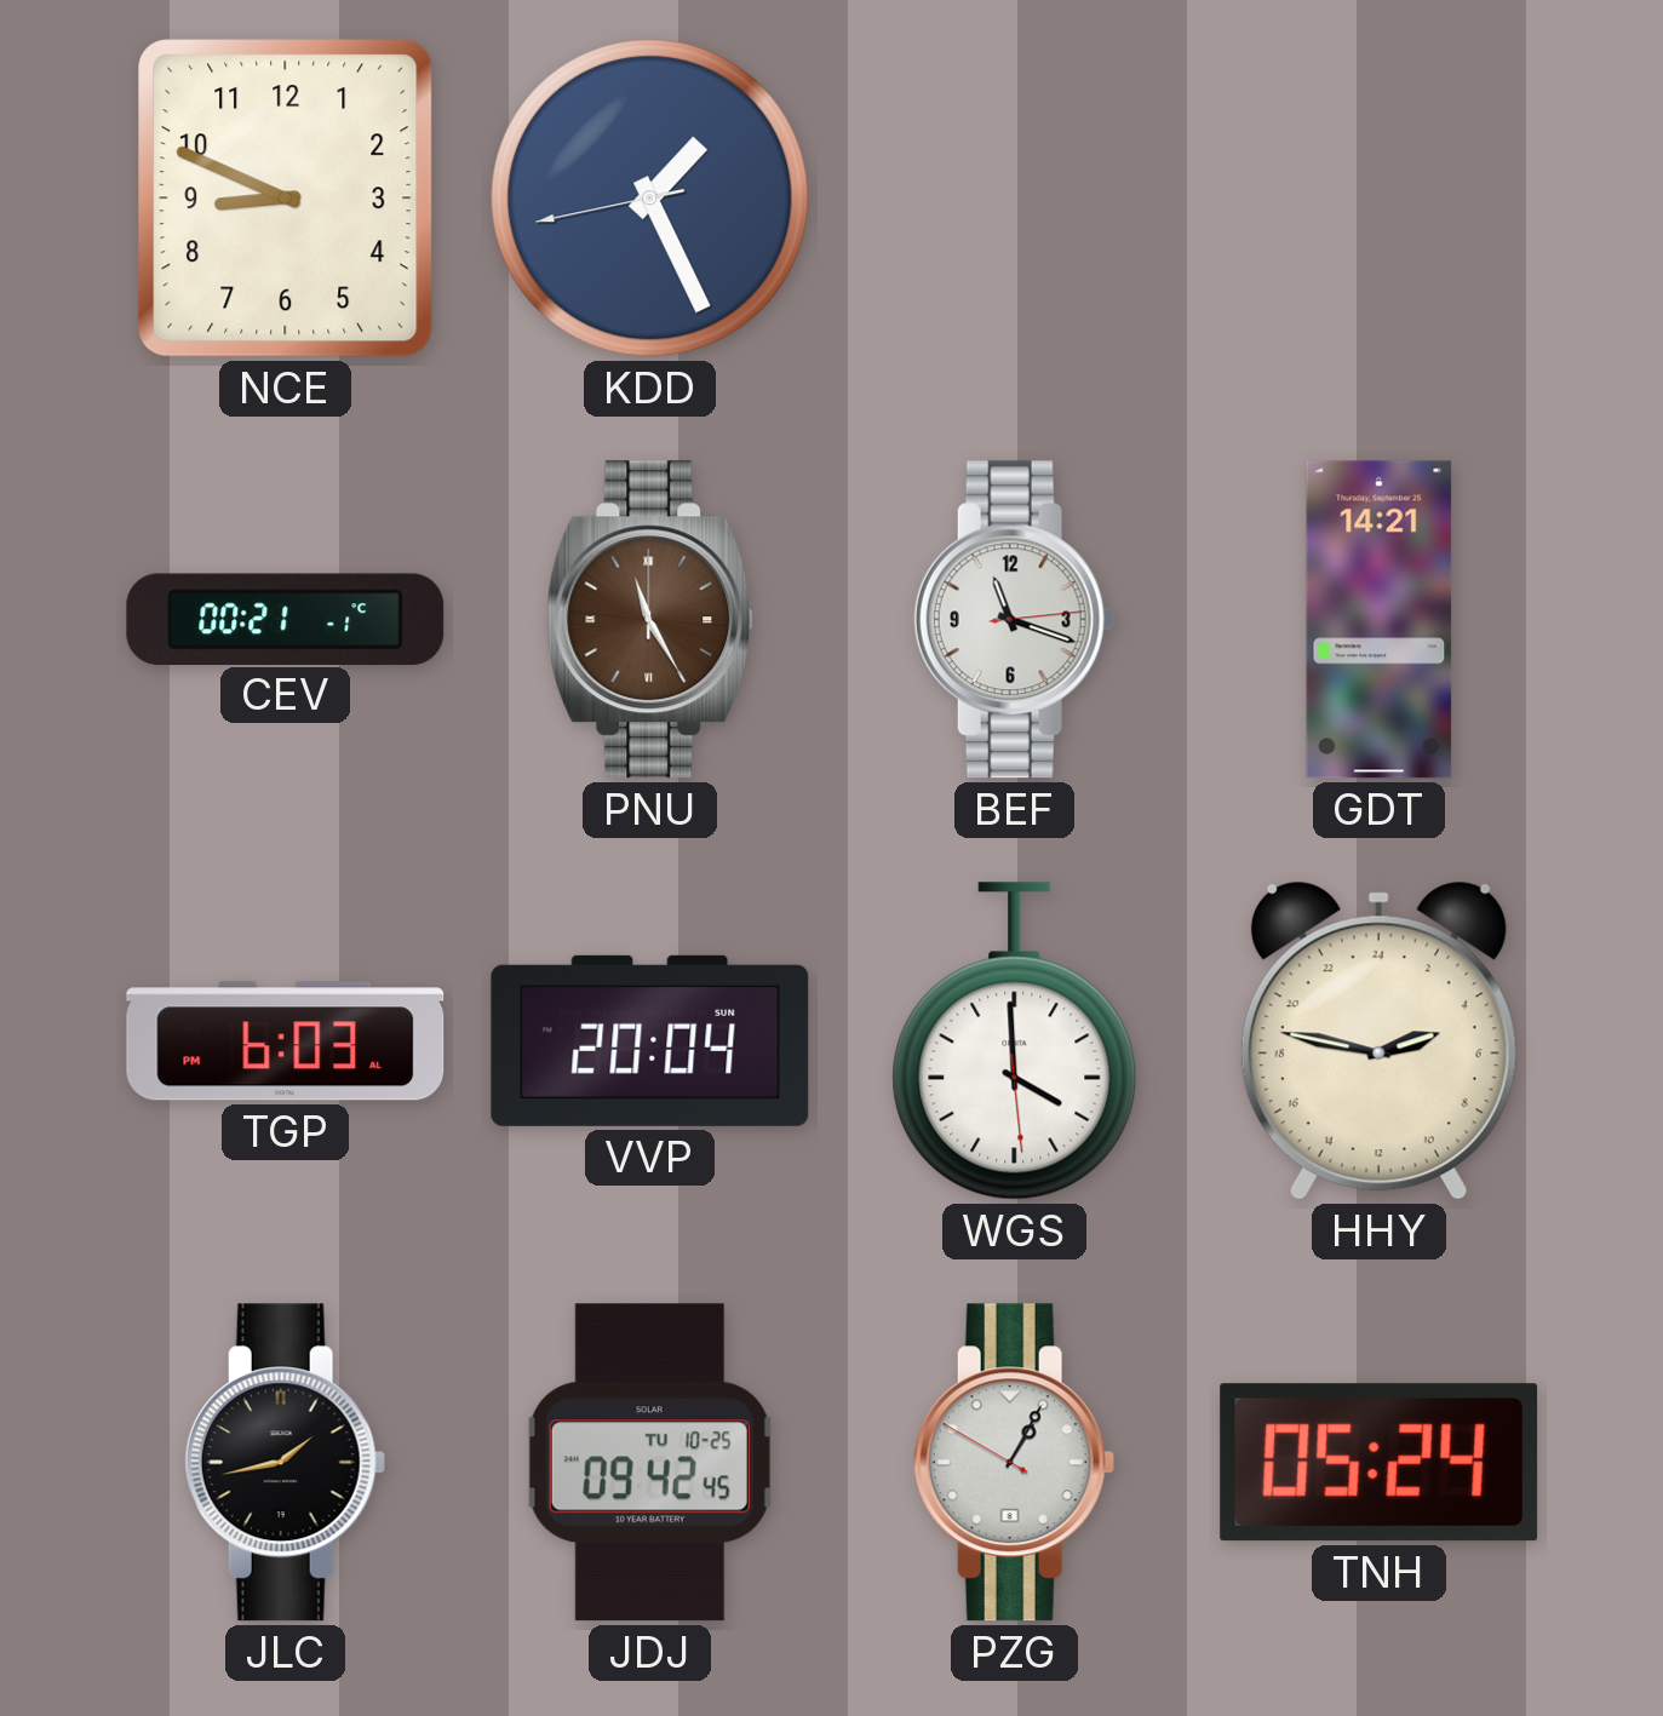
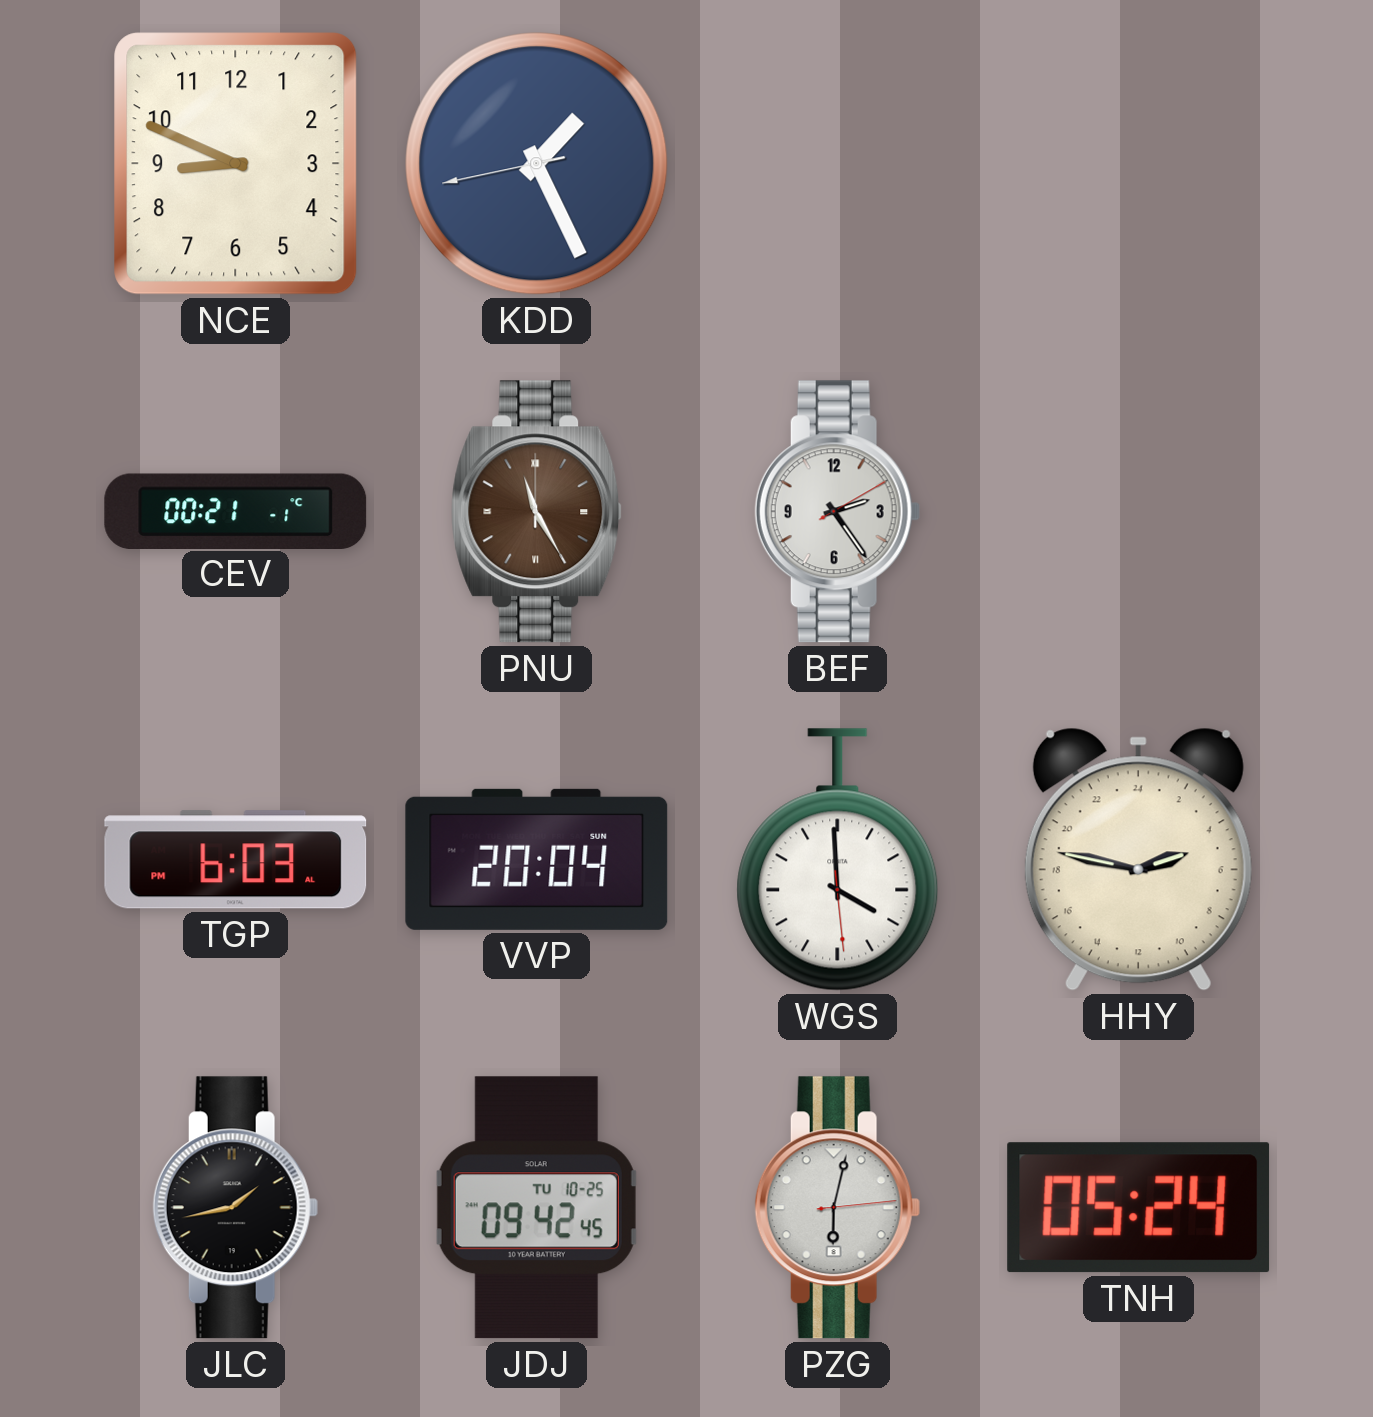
BEF: 11:18 -> 2:24
GDT: 14:21 -> none
PZG: 1:04 -> 6:02
